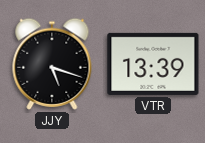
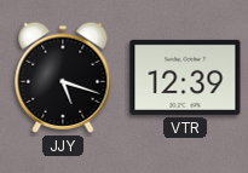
VTR: 13:39 -> 12:39
